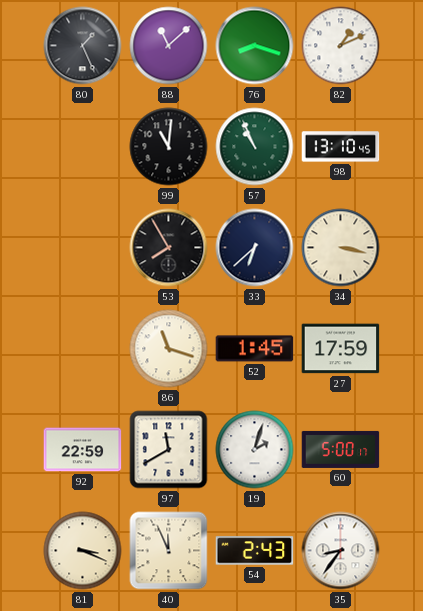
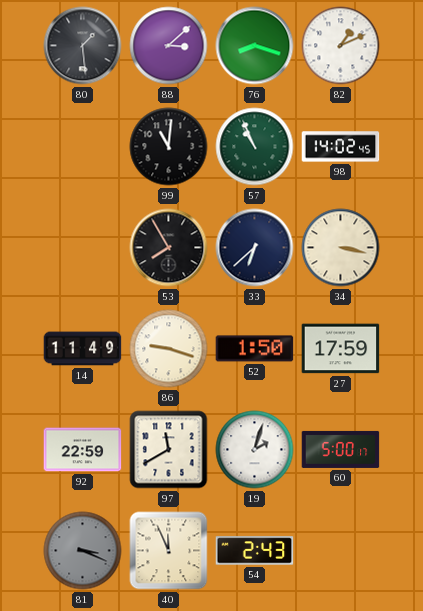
80: 1:26 -> 1:29
88: 11:08 -> 3:08
98: 13:10 -> 14:02
14: none -> 11:49
86: 11:18 -> 9:18
52: 1:45 -> 1:50
81 dial: cream -> grey
35: 8:36 -> none
